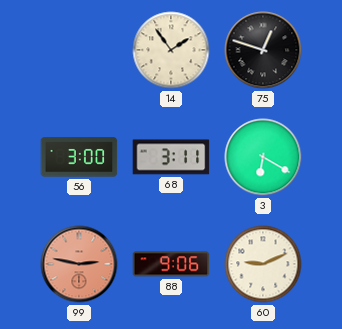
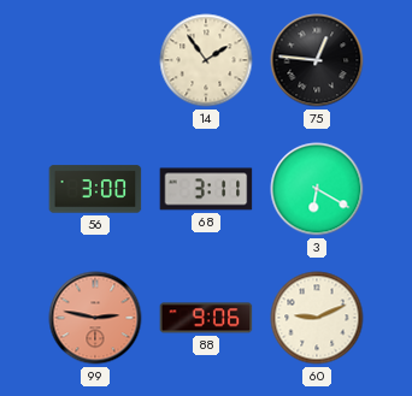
75: 12:48 -> 12:46
